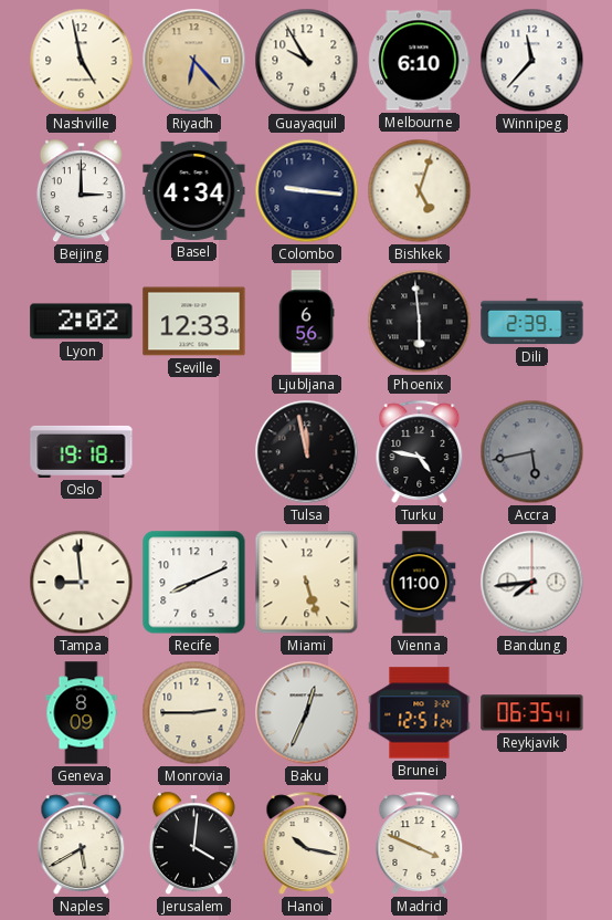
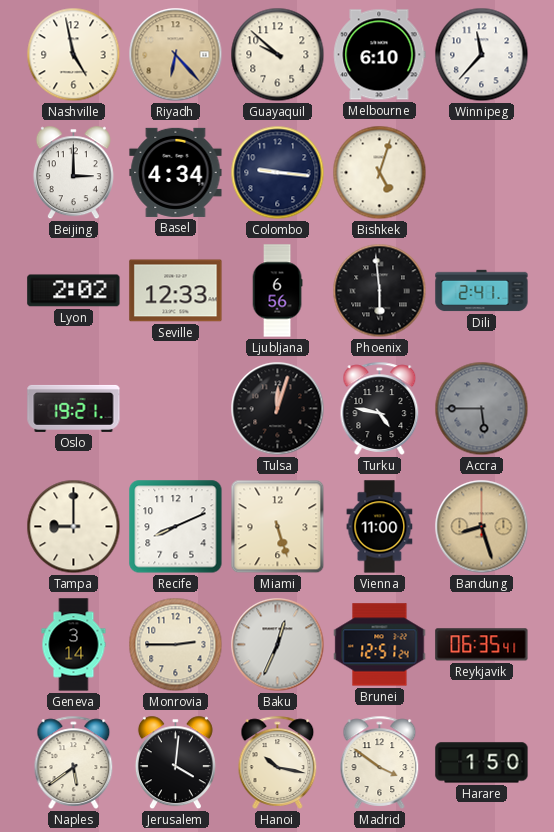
Guayaquil: 9:55 -> 9:52
Dili: 2:39 -> 2:41
Oslo: 19:18 -> 19:21
Tulsa: 11:58 -> 12:03
Accra: 5:43 -> 5:45
Tampa: 8:59 -> 9:00
Bandung: 7:44 -> 8:27
Bandung dial: white -> champagne
Geneva: 8:09 -> 3:14
Naples: 5:40 -> 5:39
Madrid: 3:49 -> 3:51
Harare: none -> 1:50
